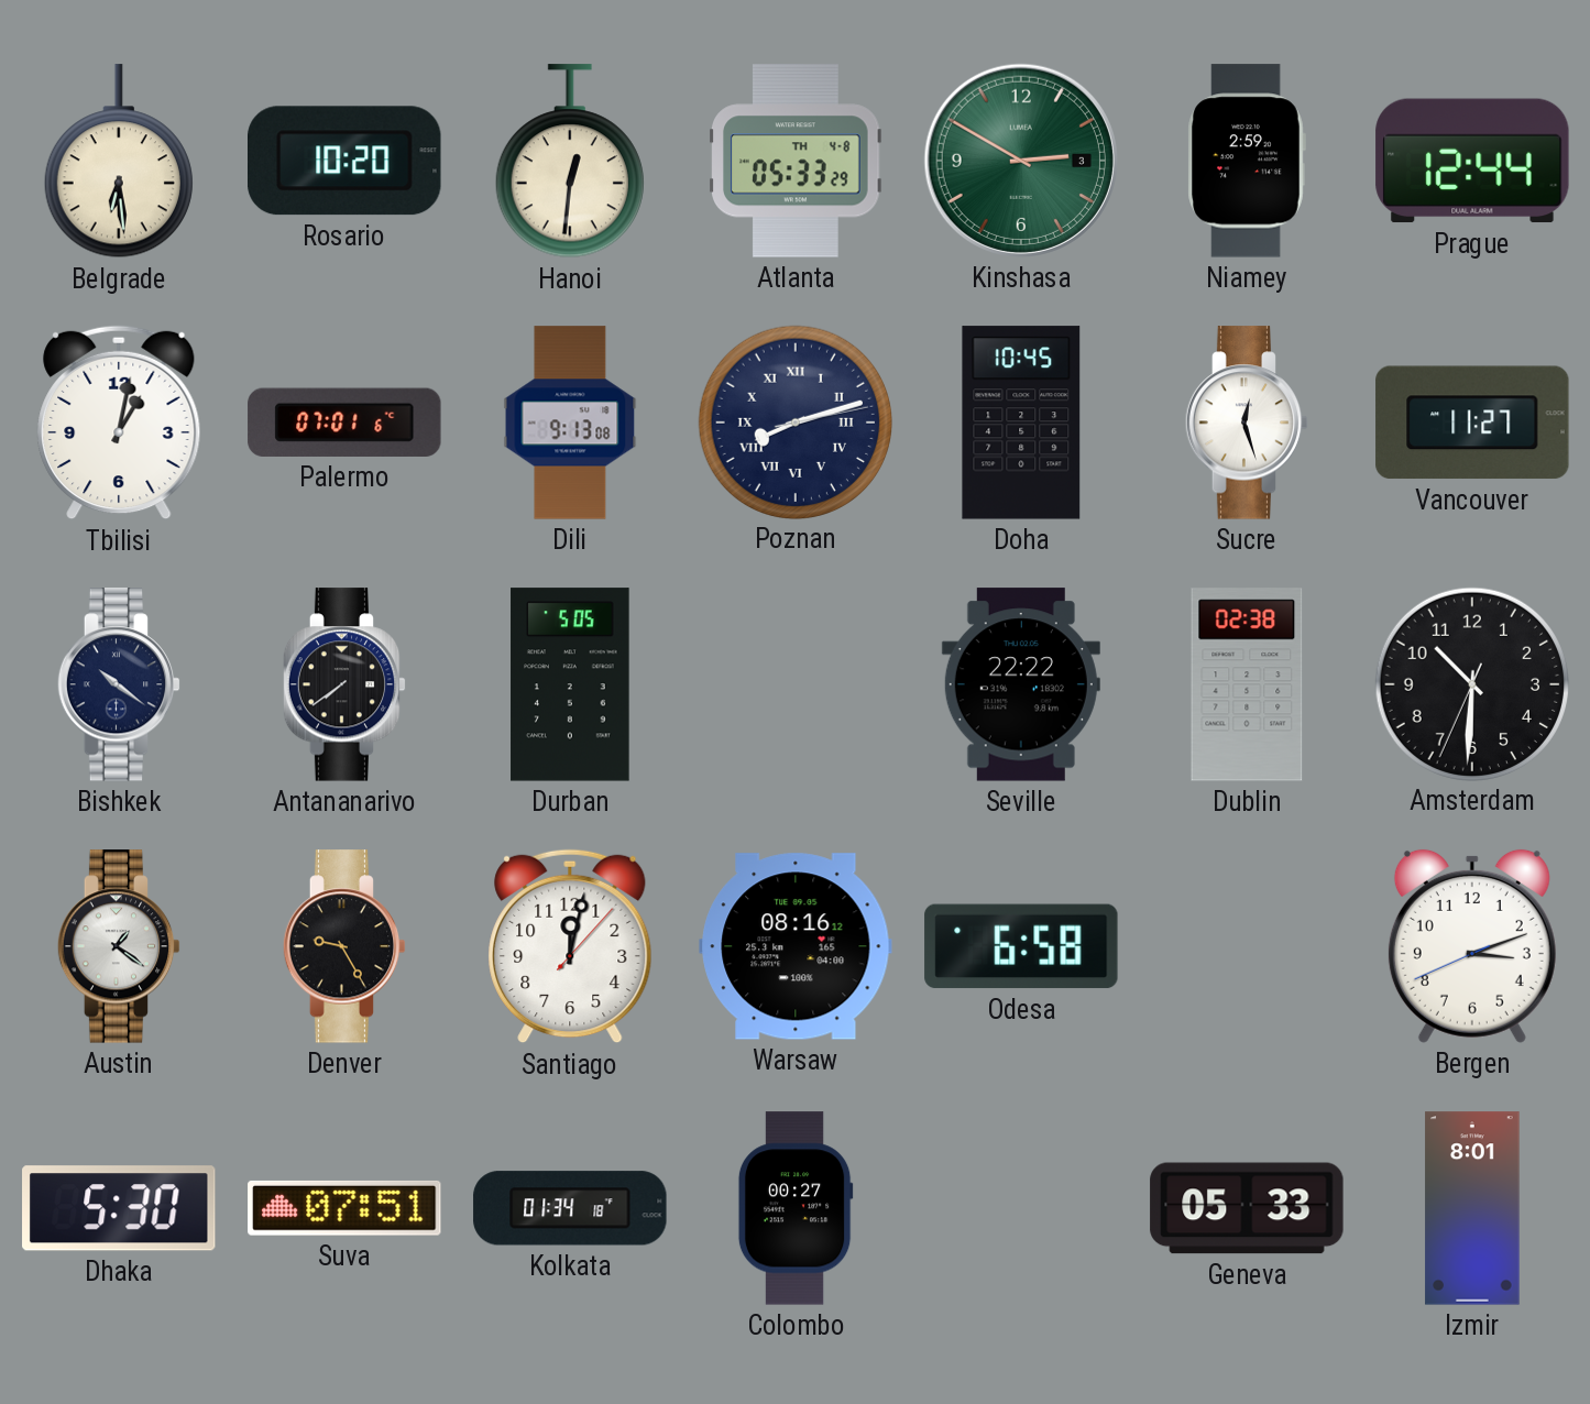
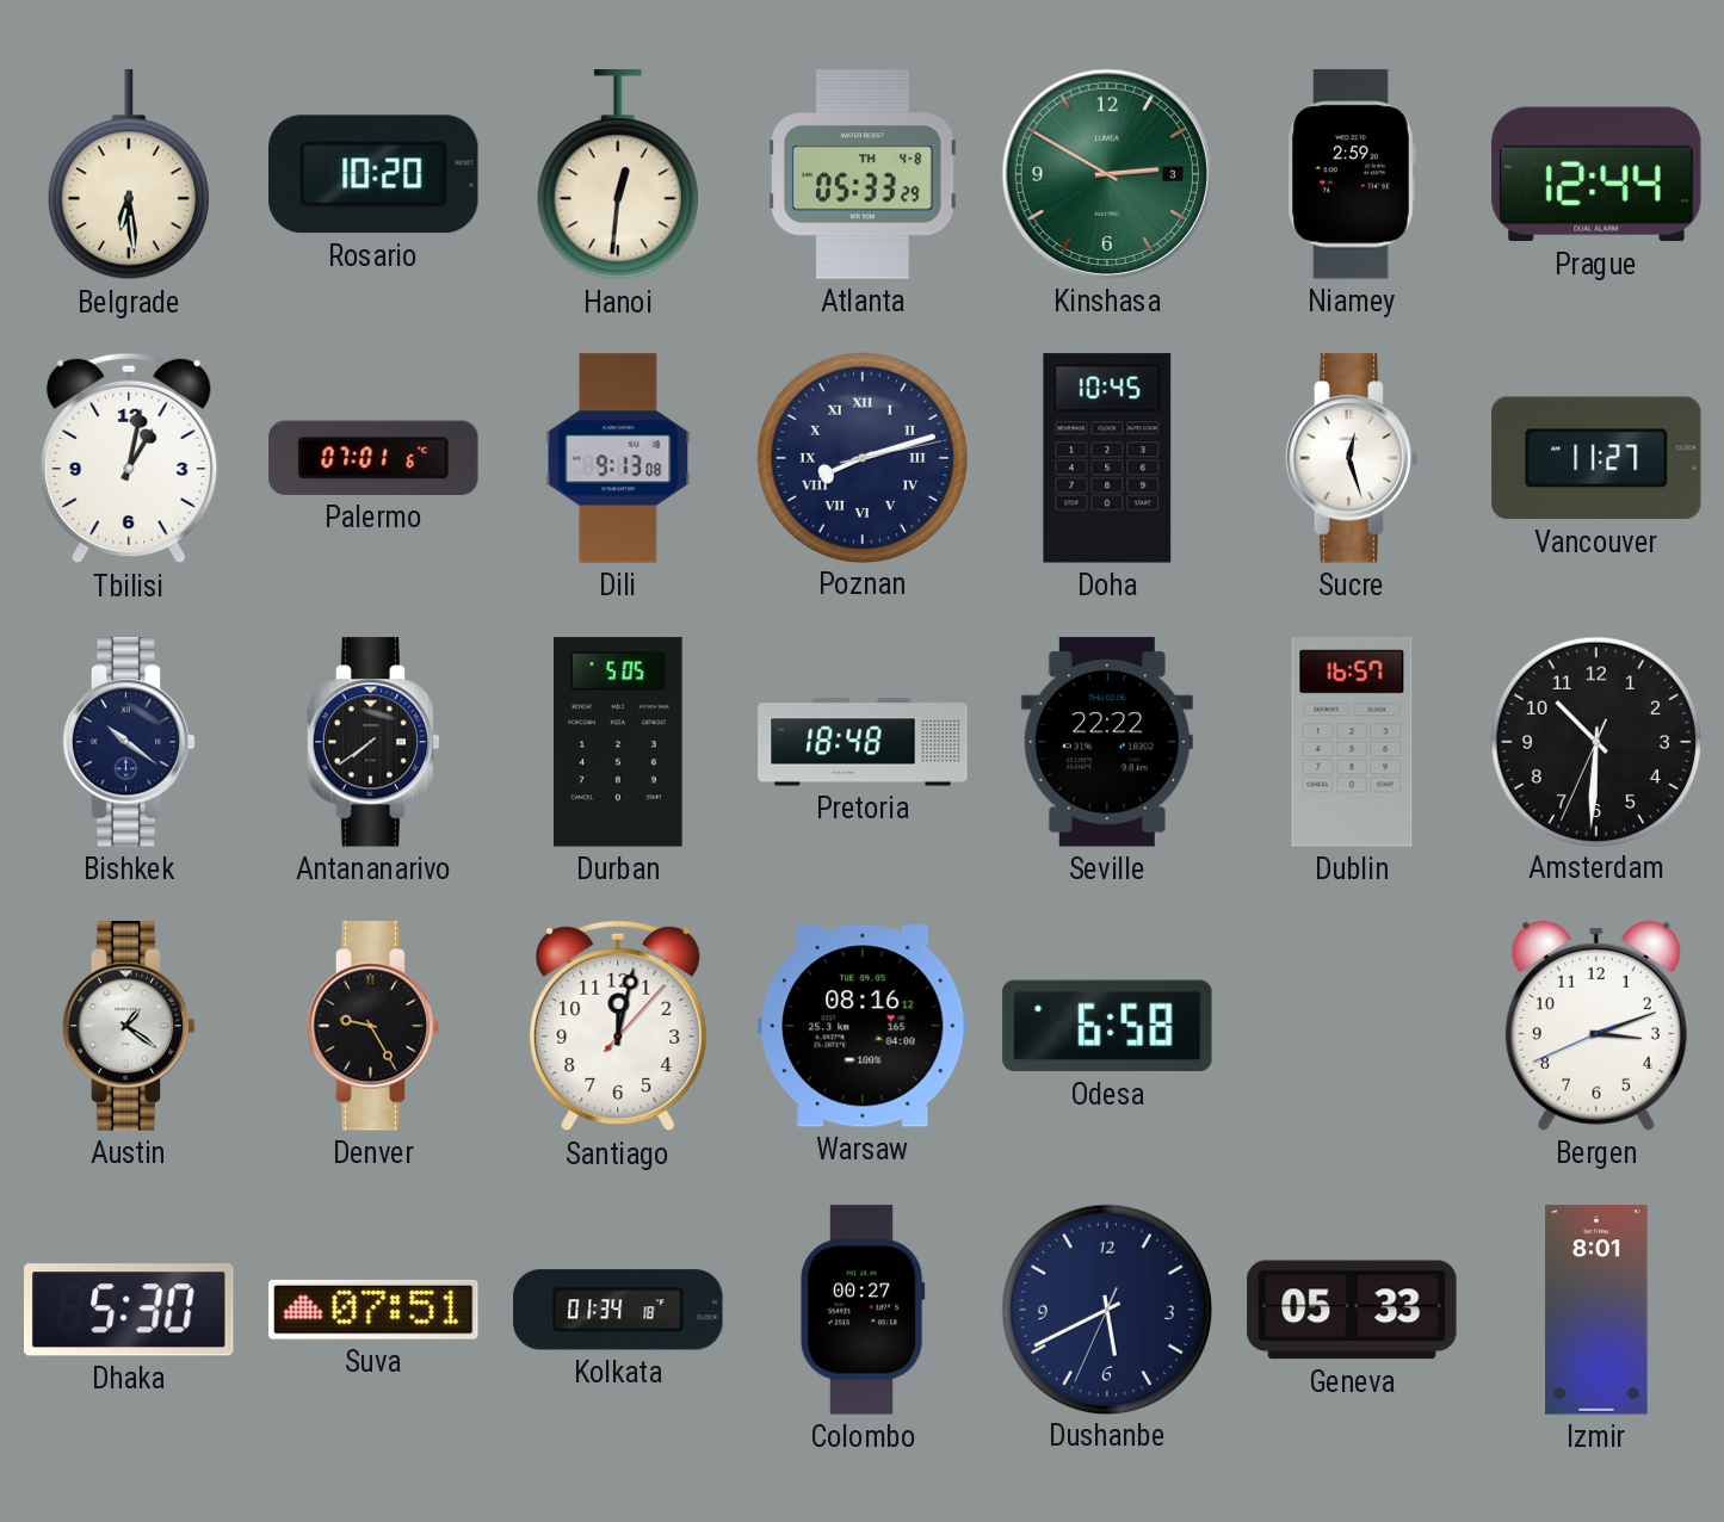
Pretoria: none -> 18:48
Dublin: 02:38 -> 16:57
Dushanbe: none -> 5:40
